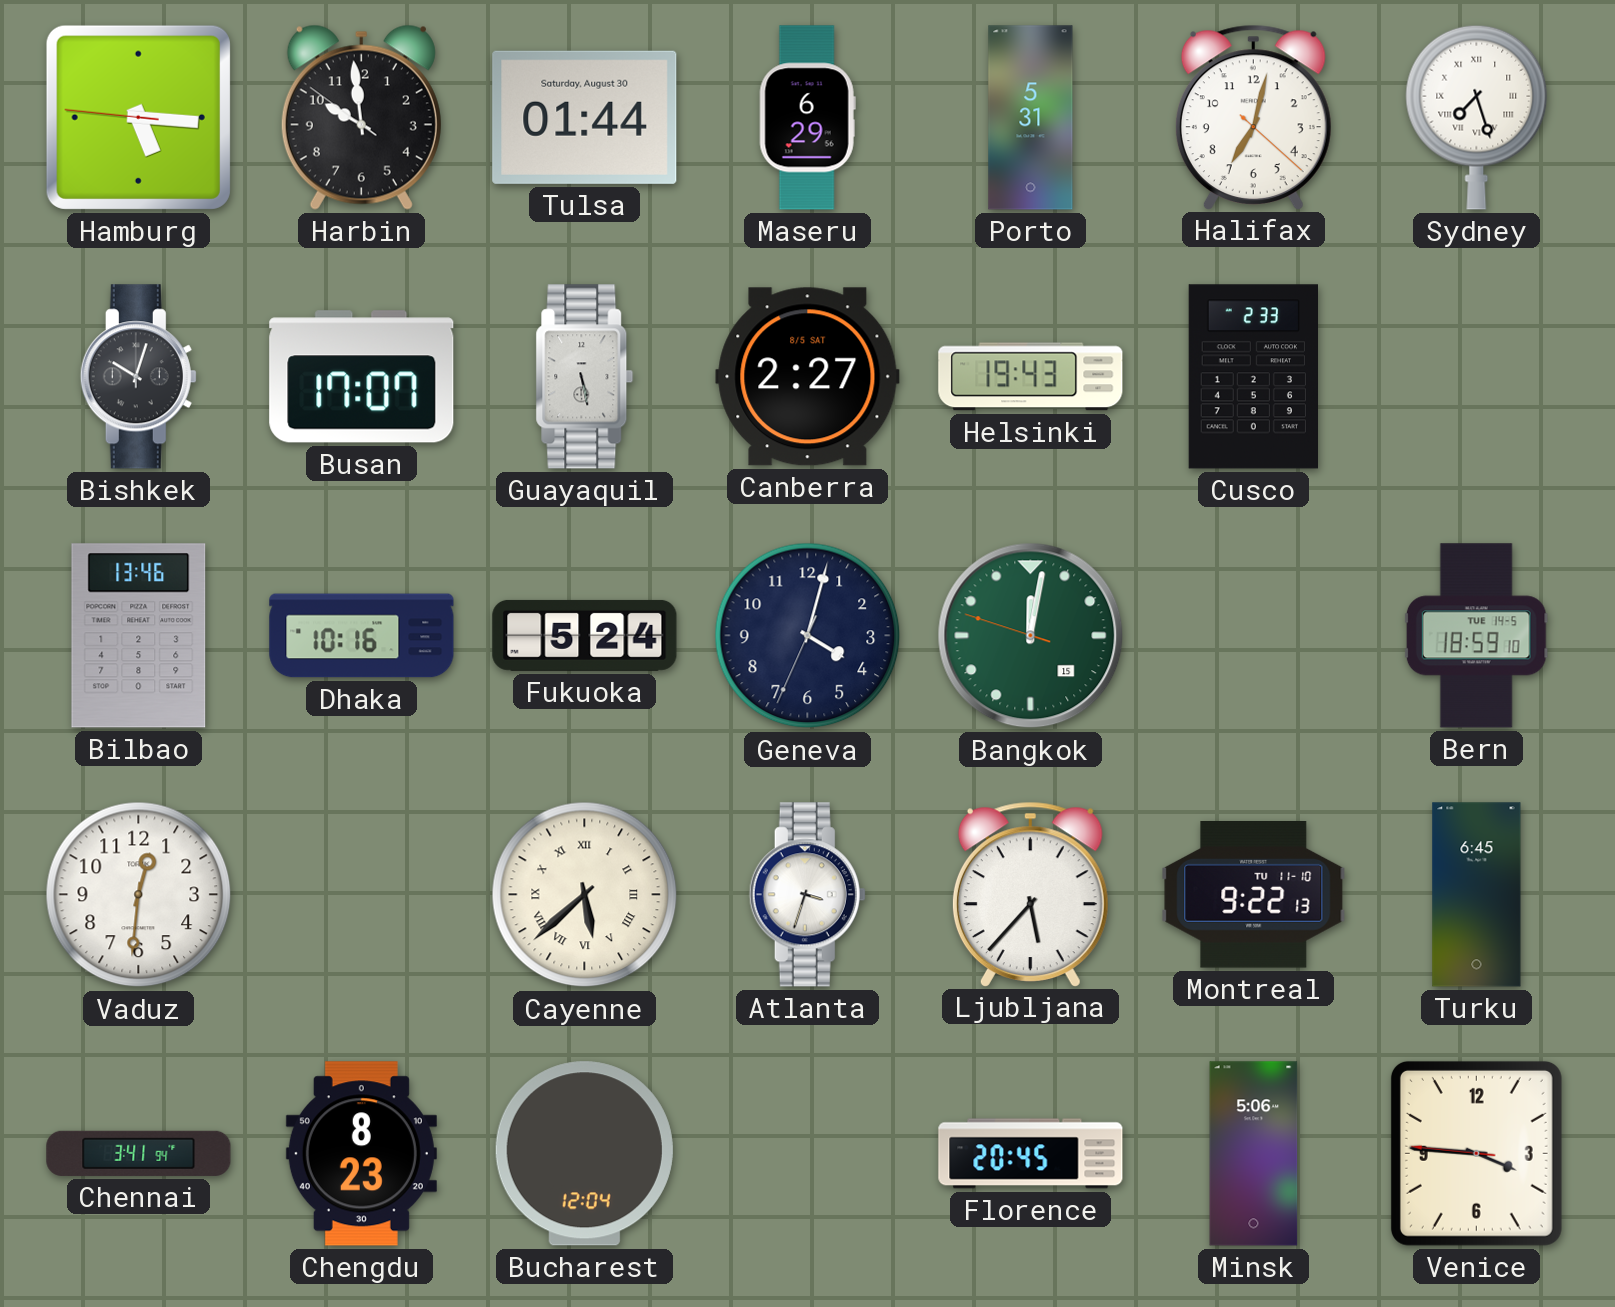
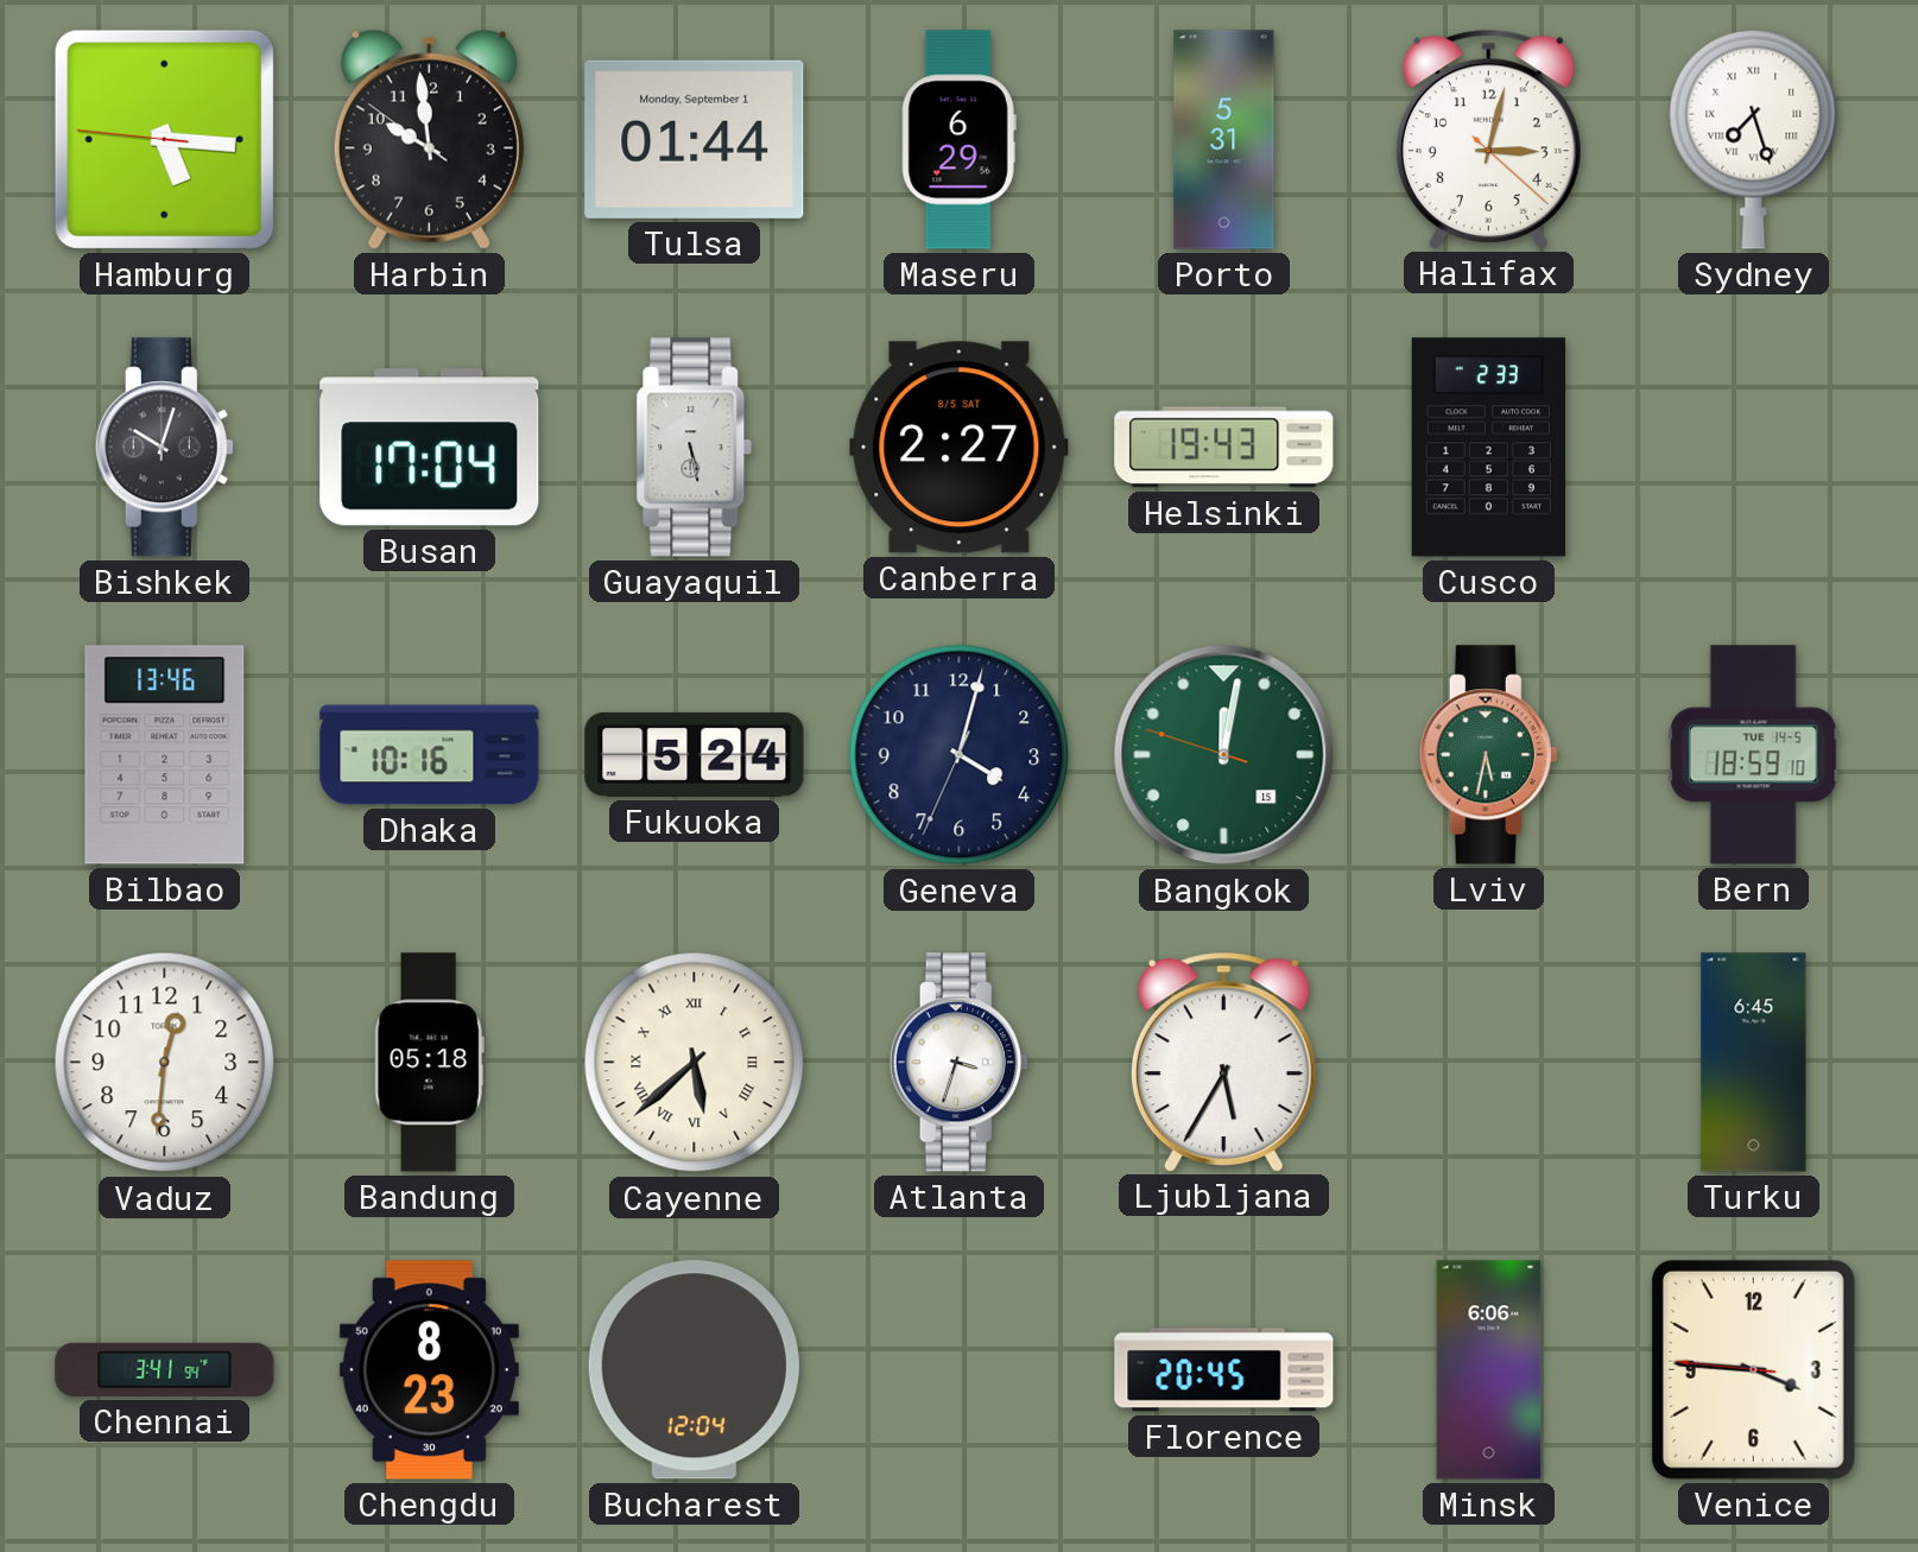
Tulsa date: Saturday, August 30 -> Monday, September 1
Halifax: 7:02 -> 3:02
Busan: 17:07 -> 17:04
Lviv: none -> 5:32
Bandung: none -> 05:18
Ljubljana: 5:37 -> 5:35
Montreal: 9:22 -> none
Minsk: 5:06 -> 6:06
